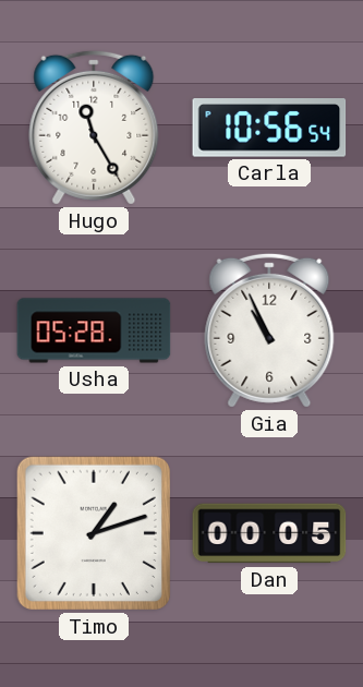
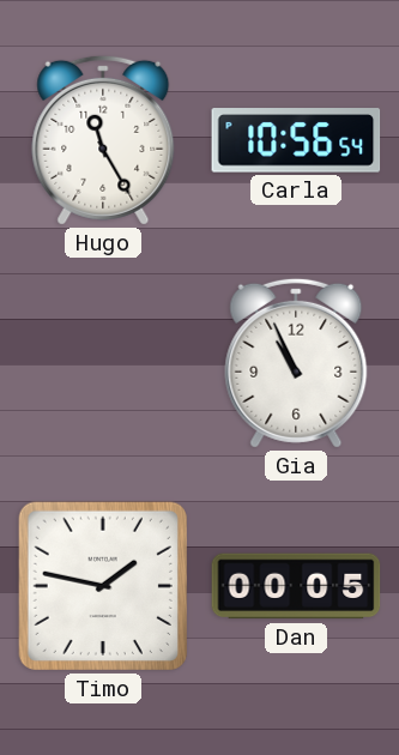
Usha: 05:28 -> none
Timo: 1:12 -> 1:47
